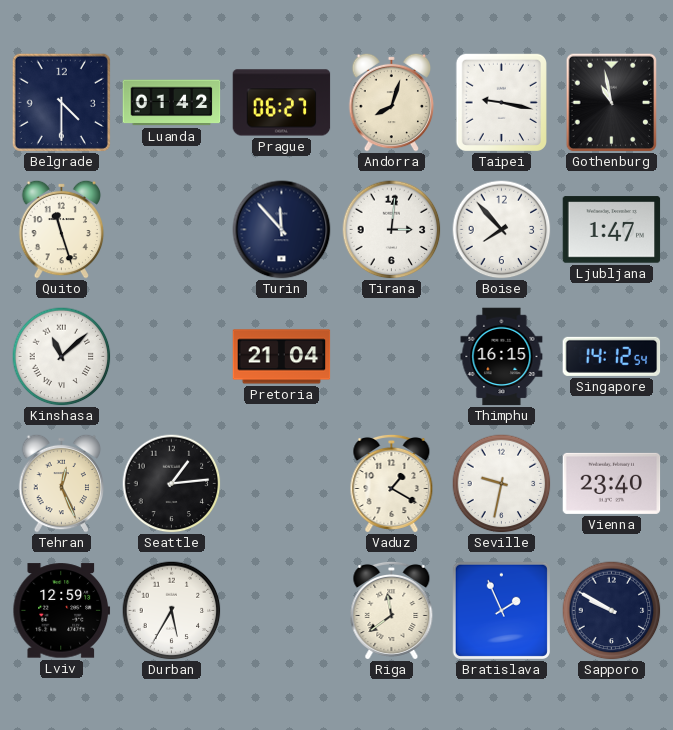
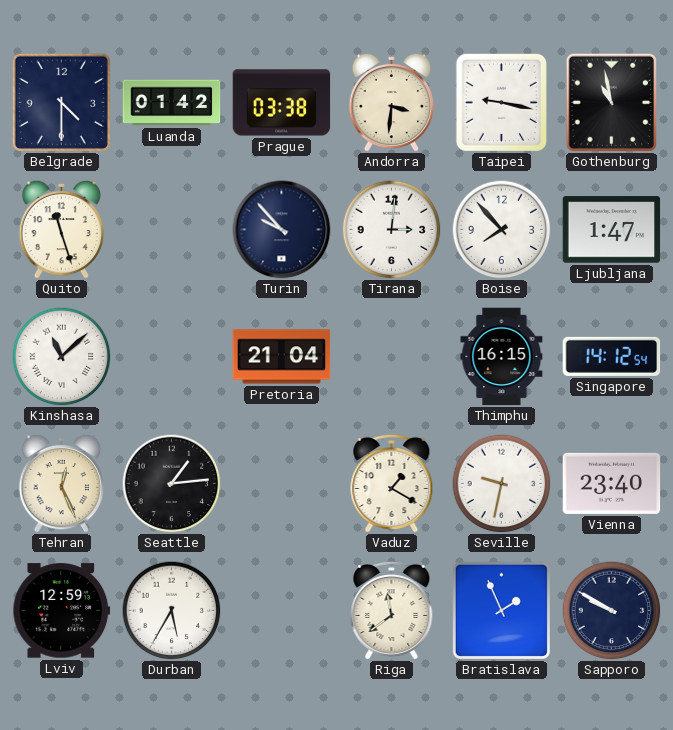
Prague: 06:27 -> 03:38
Andorra: 8:03 -> 3:31
Turin: 11:53 -> 9:53
